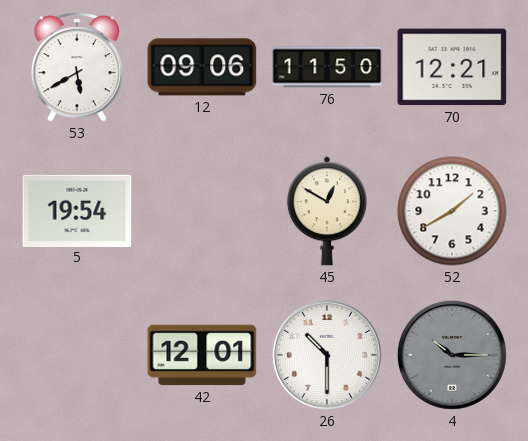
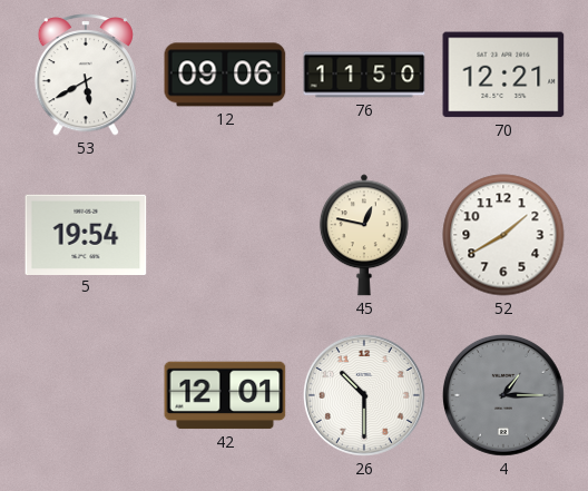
45: 12:50 -> 12:47
4: 10:15 -> 1:15
